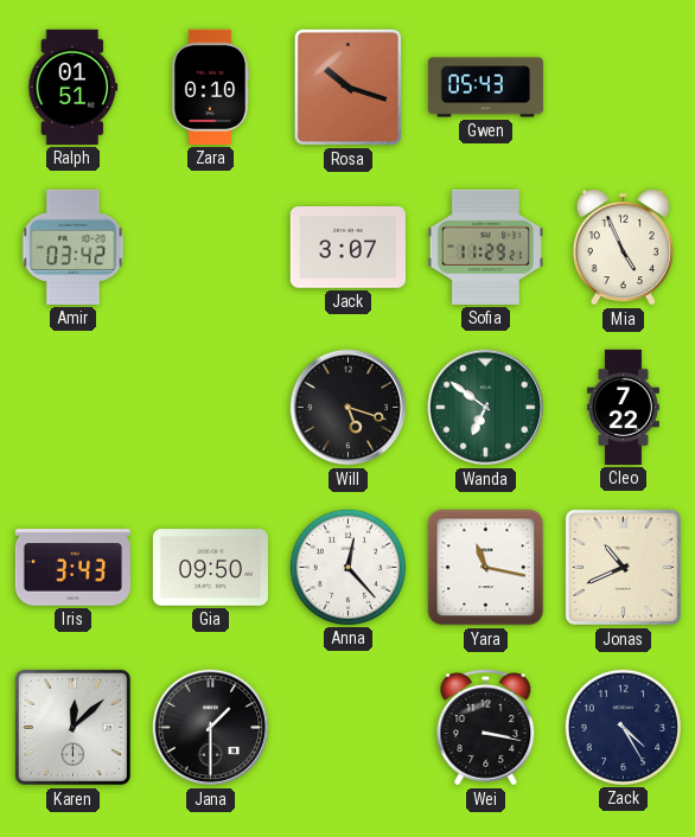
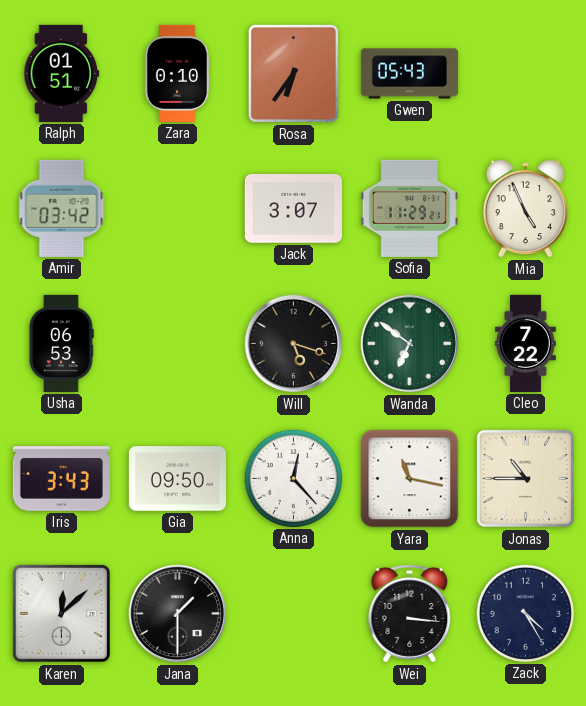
Rosa: 10:18 -> 6:36
Usha: none -> 06:53
Jonas: 10:41 -> 10:45
Wei: 3:17 -> 3:16
